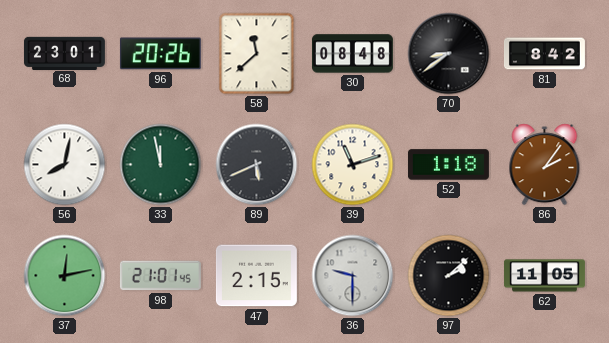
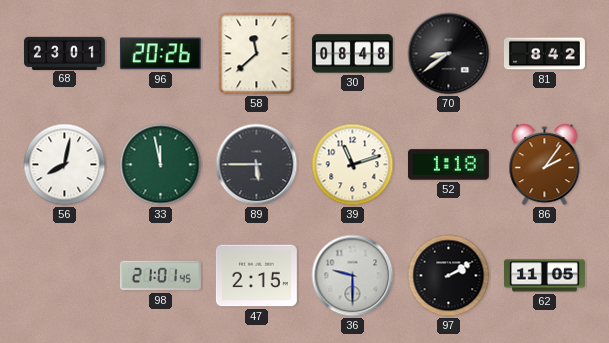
89: 5:41 -> 5:45
37: 12:13 -> none
97: 2:08 -> 2:10
